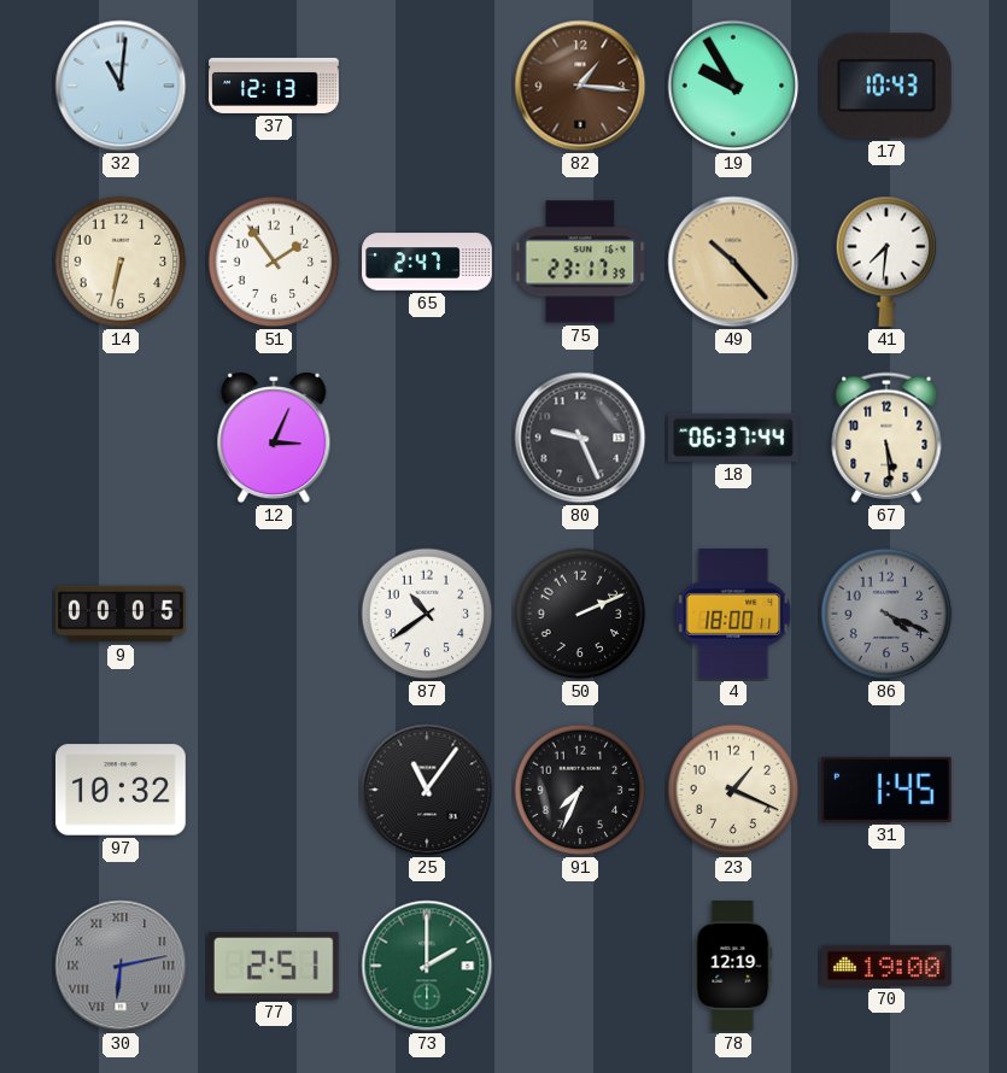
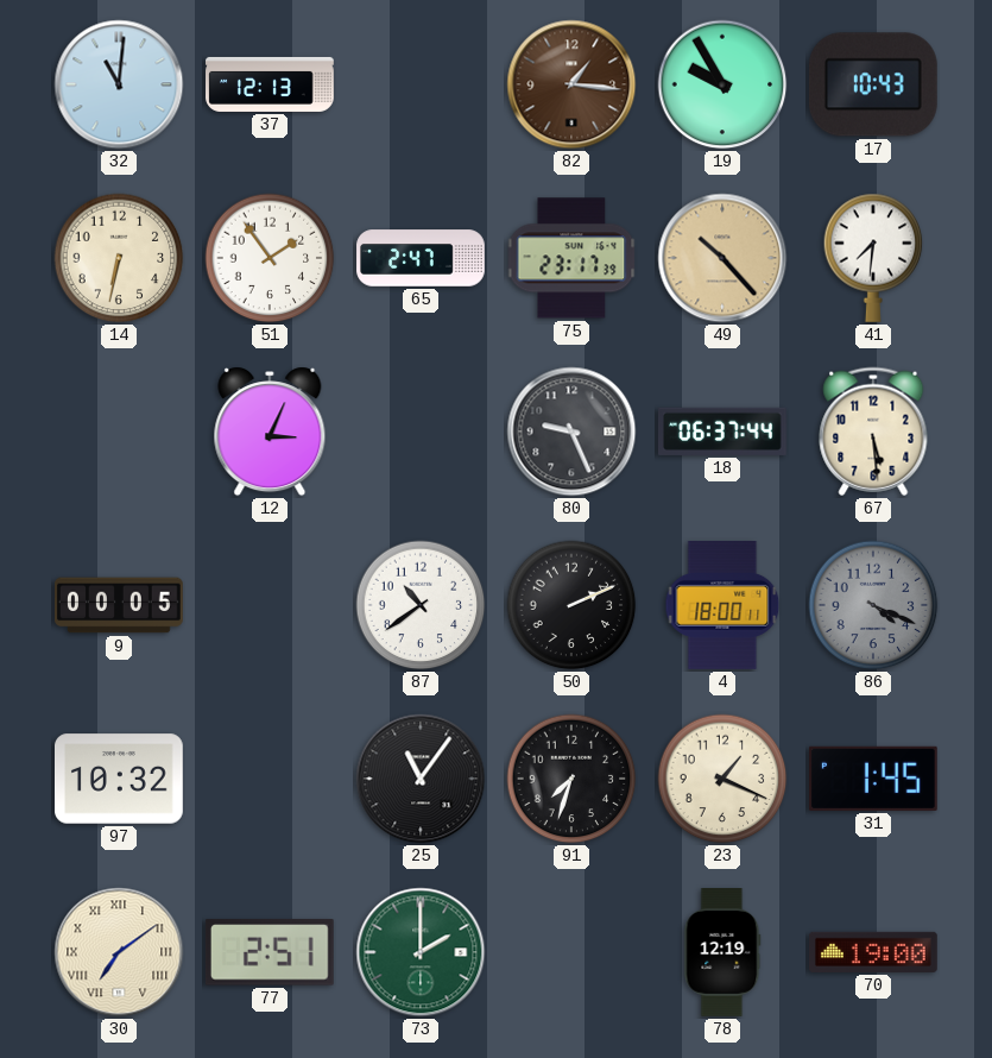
91: 7:34 -> 7:33
30: 6:13 -> 7:09
30 dial: grey -> cream
